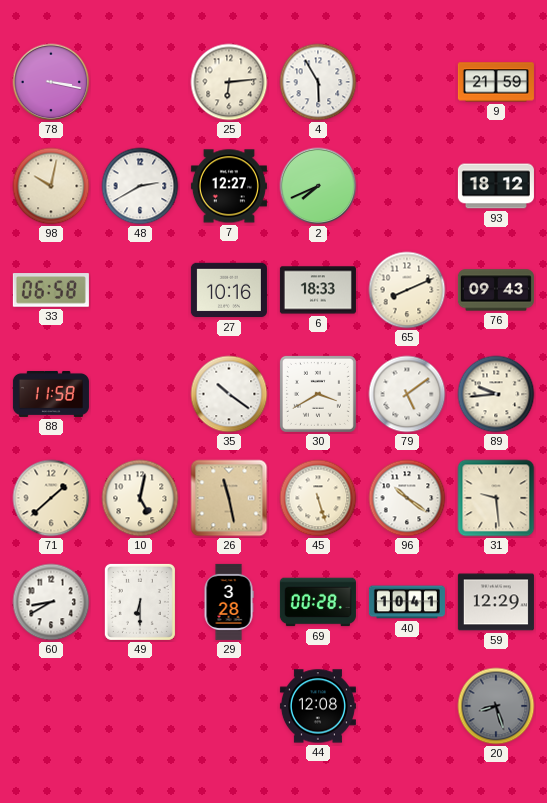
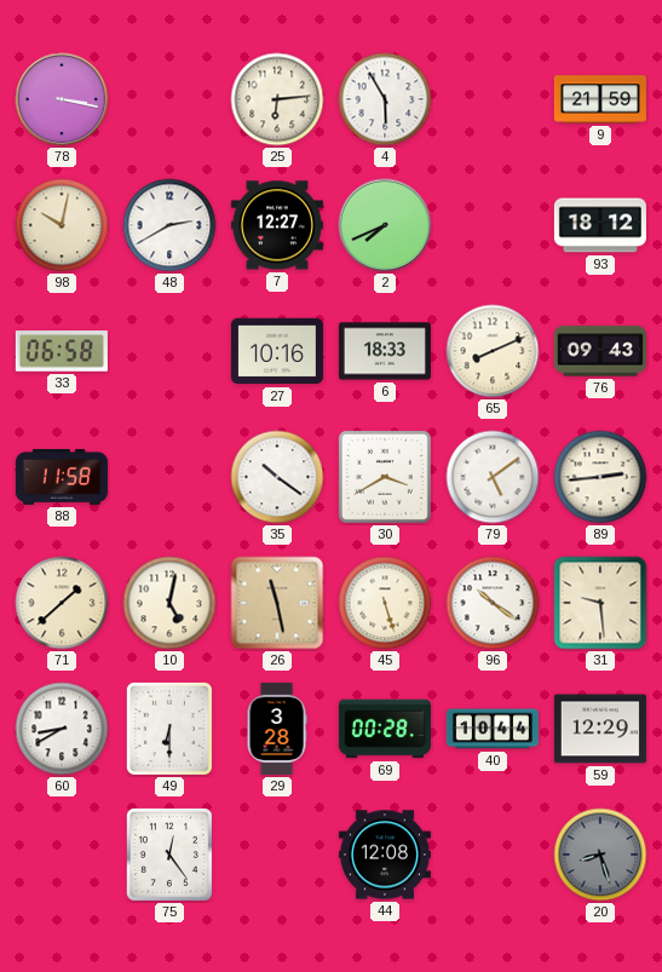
89: 9:44 -> 2:44
40: 10:41 -> 10:44
75: none -> 12:24
